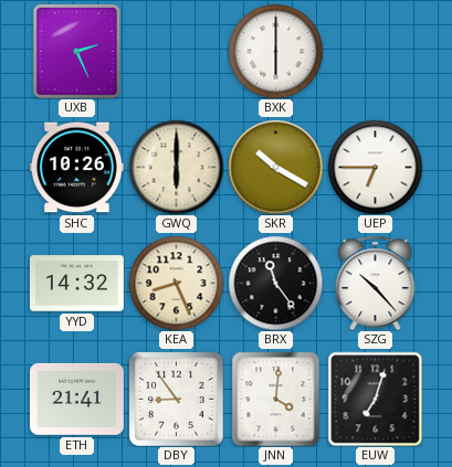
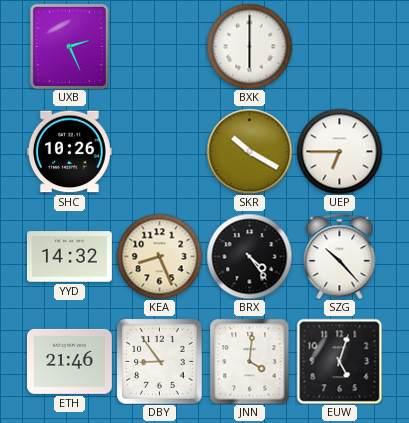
GWQ: 6:00 -> none
BRX: 11:24 -> 4:24
ETH: 21:41 -> 21:46
EUW: 7:03 -> 5:03
